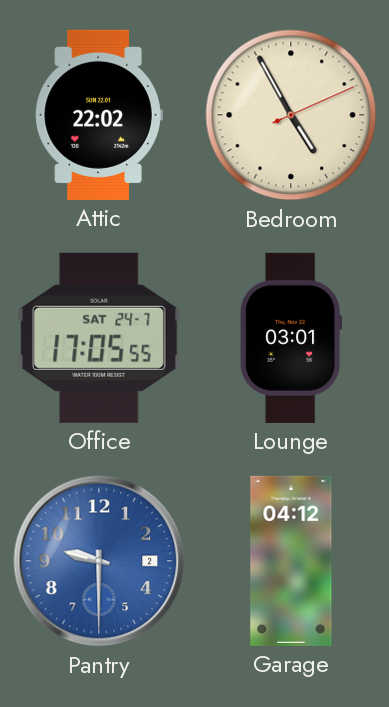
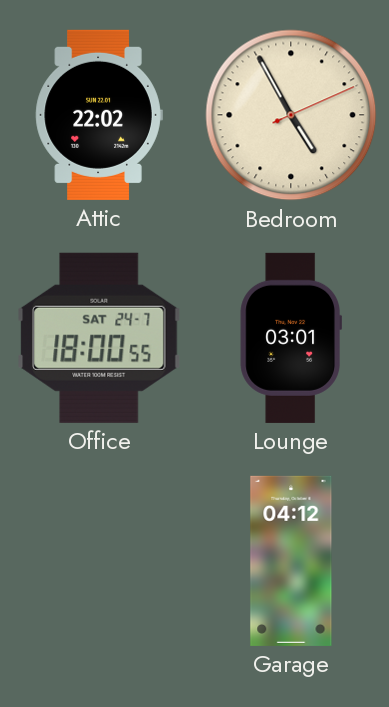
Office: 17:05 -> 18:00
Pantry: 9:30 -> none
